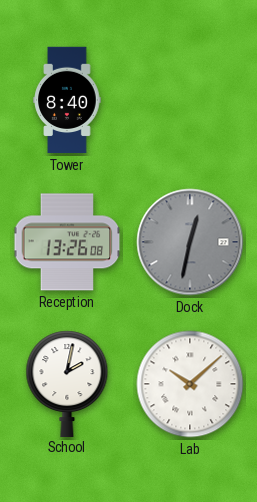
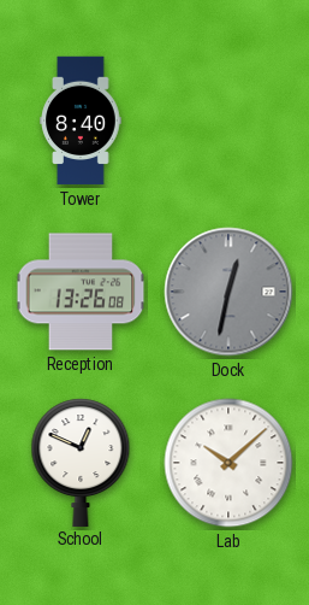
School: 2:02 -> 12:49
